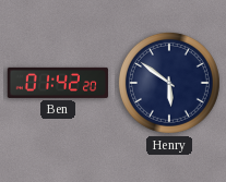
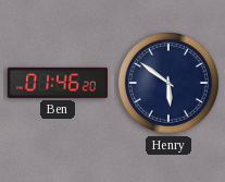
Ben: 01:42 -> 01:46
